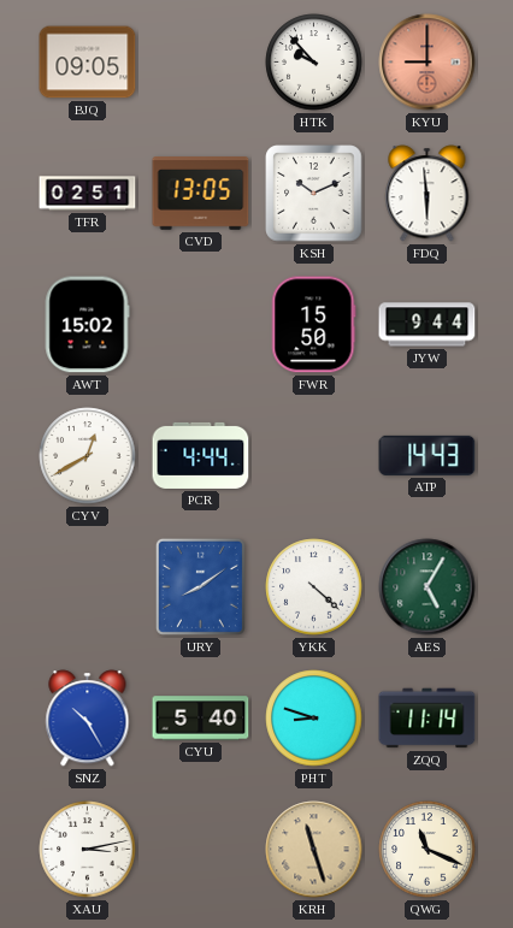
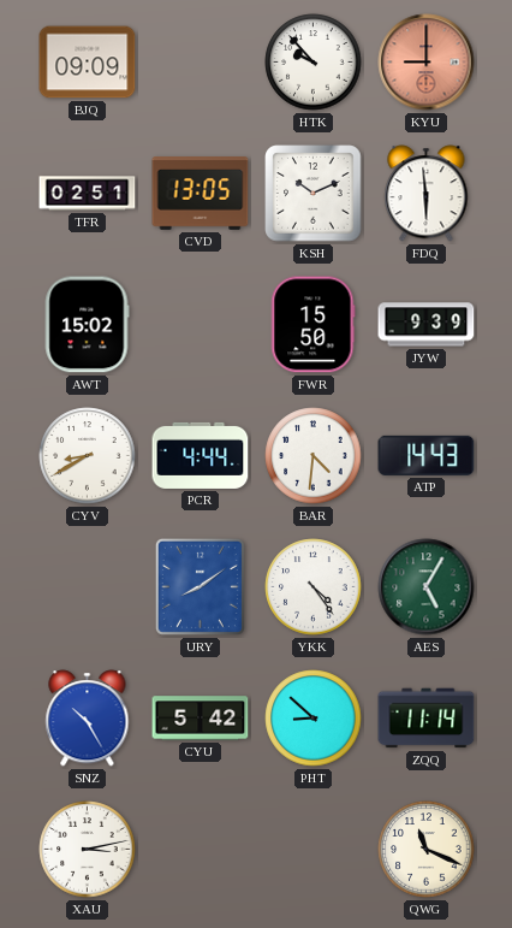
BJQ: 09:05 -> 09:09
JYW: 9:44 -> 9:39
CYV: 12:40 -> 8:40
BAR: none -> 4:31
YKK: 4:22 -> 4:24
CYU: 5:40 -> 5:42
PHT: 8:48 -> 8:52
KRH: 11:27 -> none
